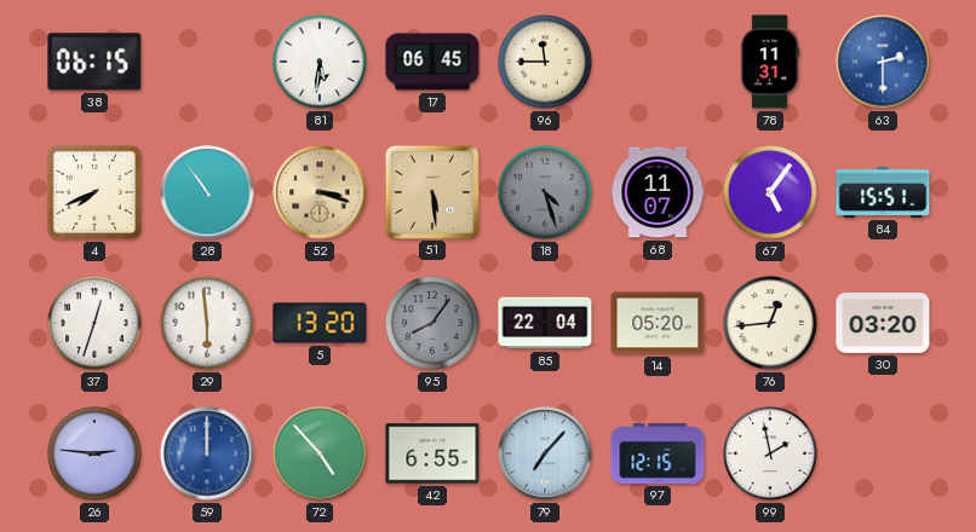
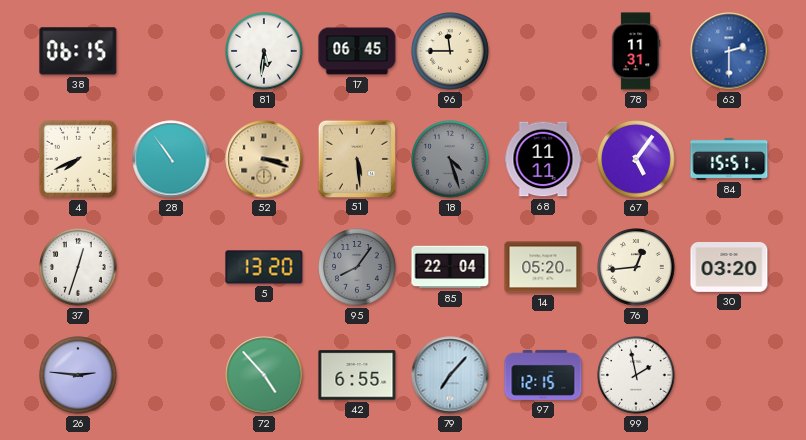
68: 11:07 -> 11:11
29: 5:59 -> none
59: 12:00 -> none
